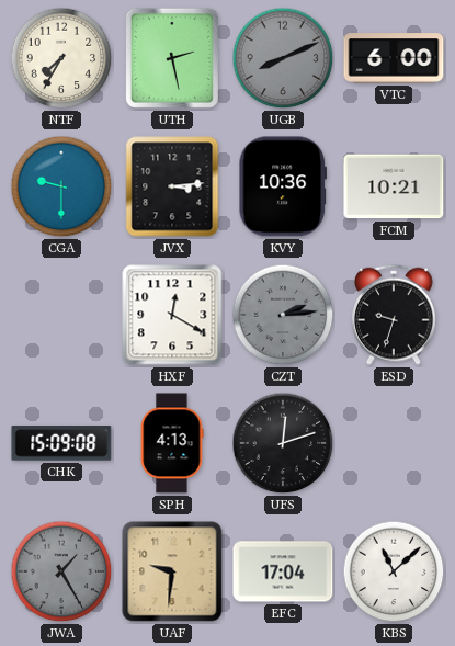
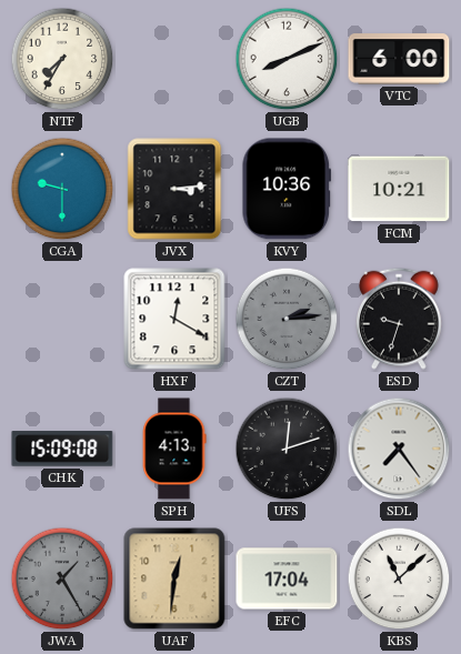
UTH: 2:28 -> none
UGB dial: grey -> white
SDL: none -> 7:24
UAF: 9:31 -> 12:31
